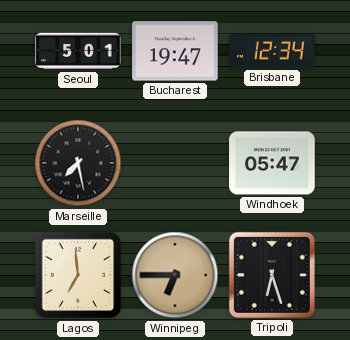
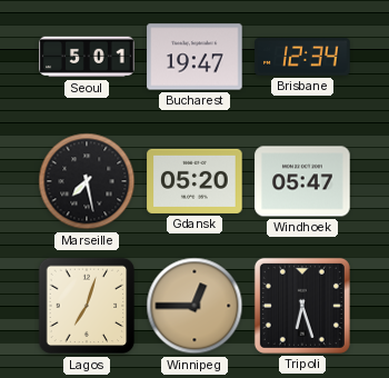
Gdansk: none -> 05:20
Lagos: 6:59 -> 7:03
Winnipeg: 6:45 -> 12:45
